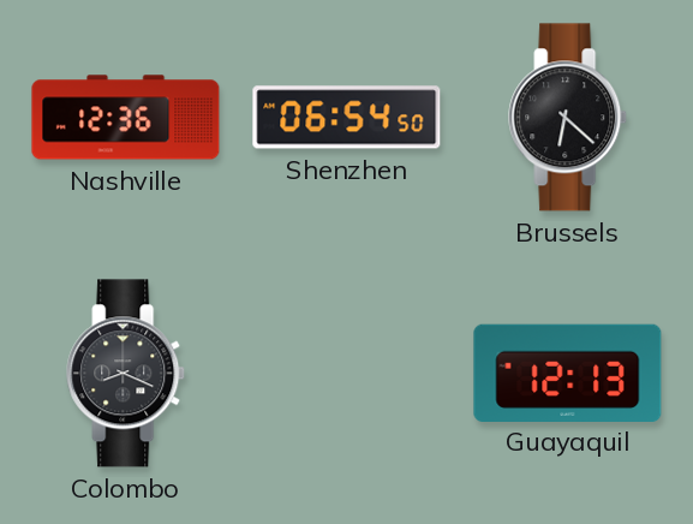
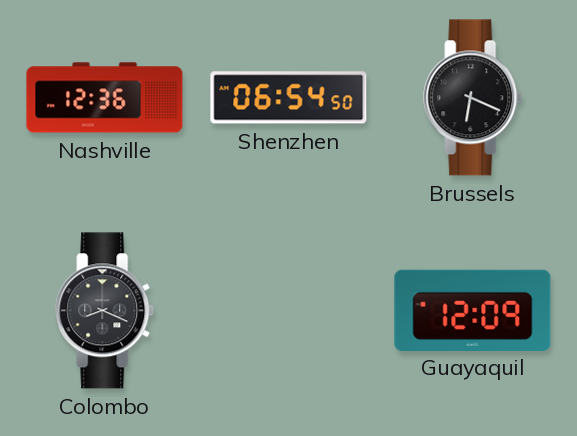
Brussels: 6:22 -> 6:19
Guayaquil: 12:13 -> 12:09
